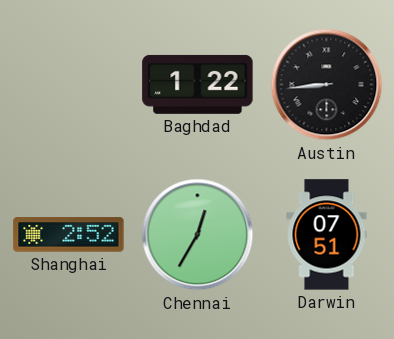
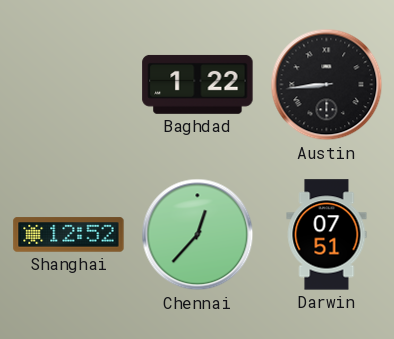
Shanghai: 2:52 -> 12:52
Chennai: 12:35 -> 12:37
